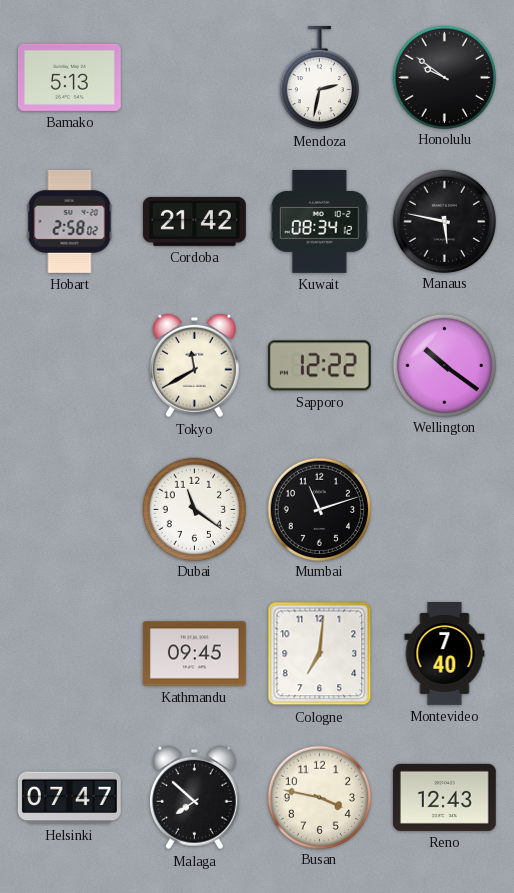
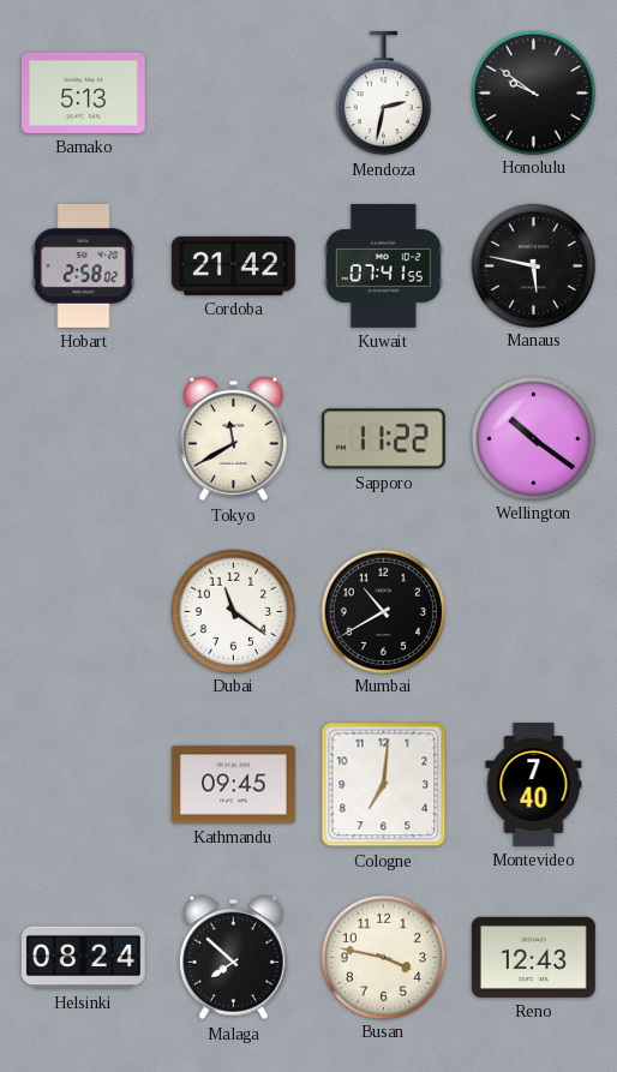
Kuwait: 08:34 -> 07:41
Sapporo: 12:22 -> 11:22
Mumbai: 11:12 -> 10:40
Helsinki: 07:47 -> 08:24
